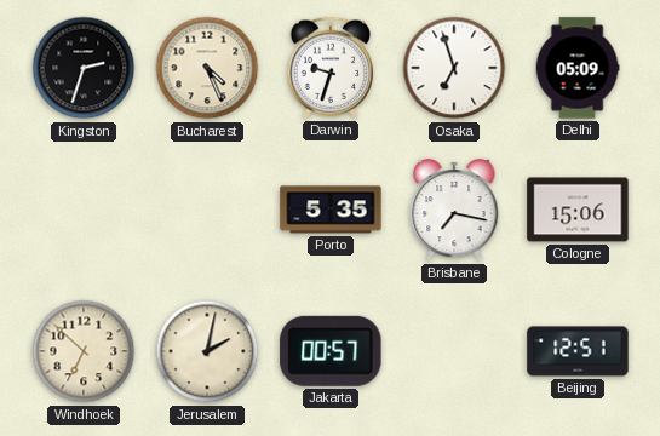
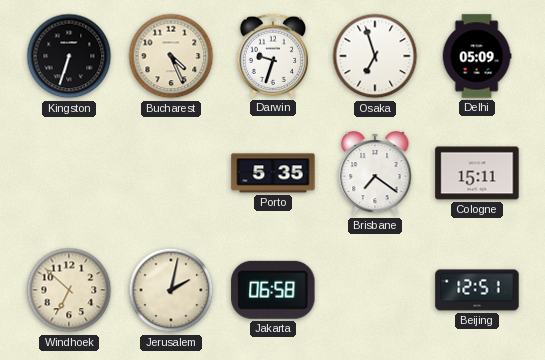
Kingston: 2:33 -> 6:33
Brisbane: 7:17 -> 7:21
Cologne: 15:06 -> 15:11
Jakarta: 00:57 -> 06:58
